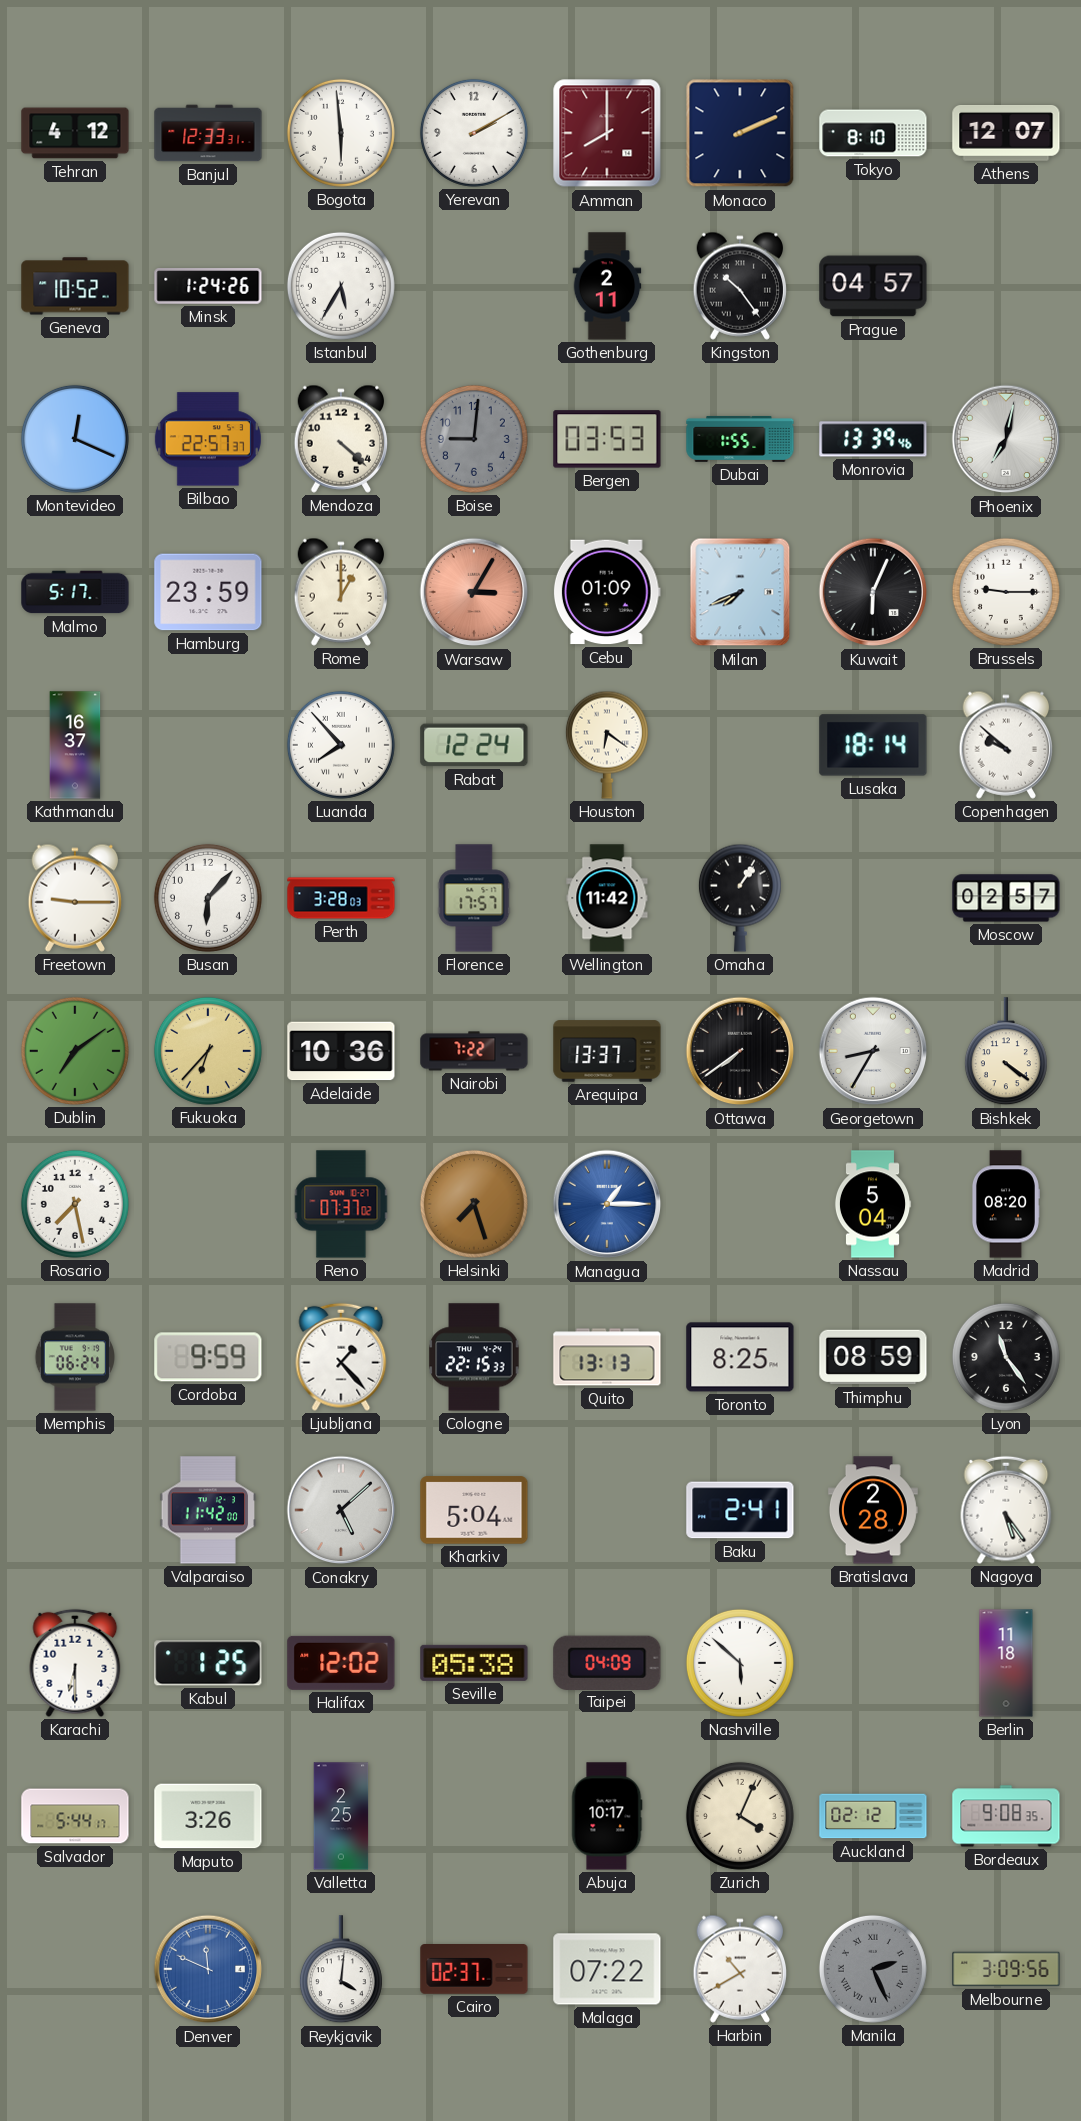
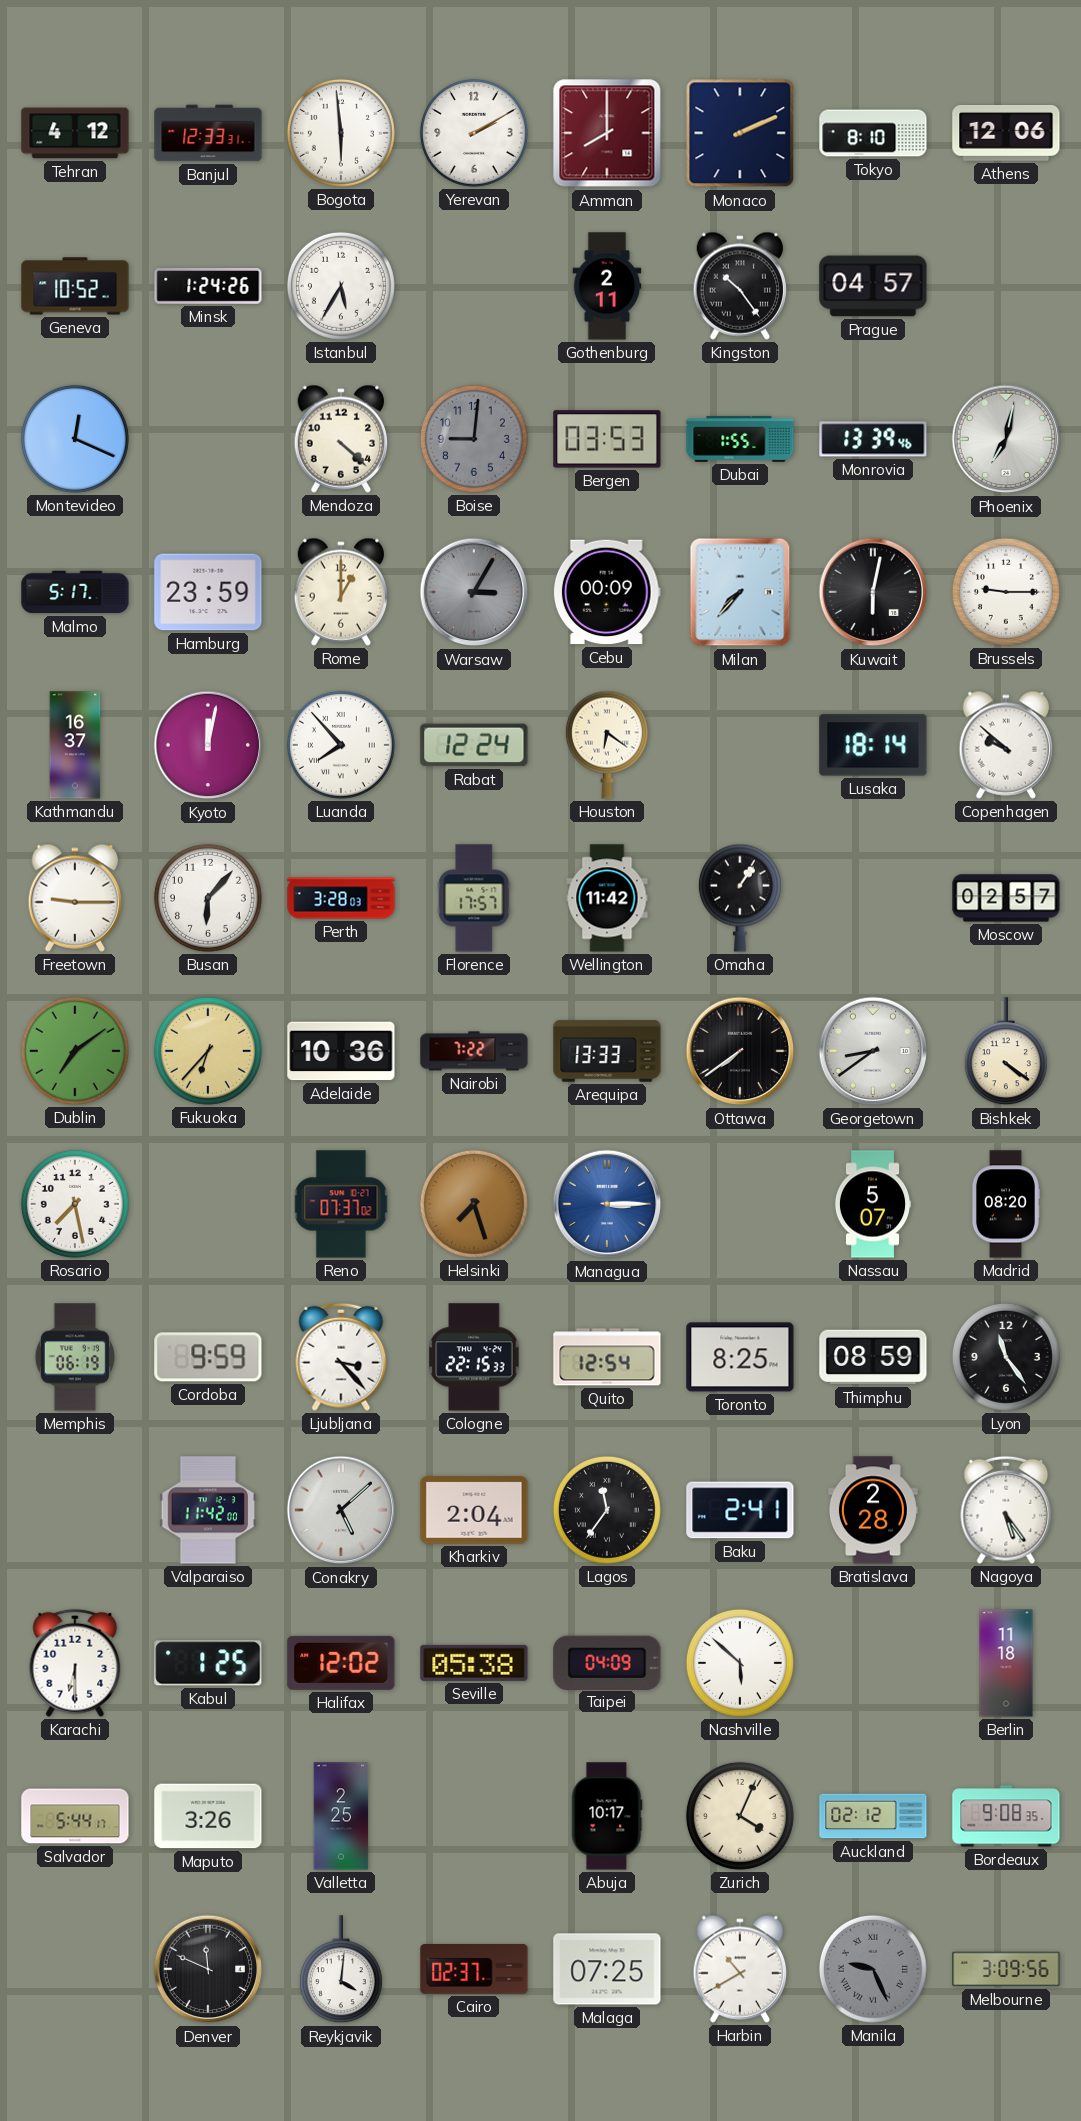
Athens: 12:07 -> 12:06
Bilbao: 22:57 -> none
Warsaw dial: salmon -> grey
Cebu: 01:09 -> 00:09
Milan: 7:41 -> 7:37
Kuwait: 6:04 -> 6:02
Kyoto: none -> 12:02
Arequipa: 13:37 -> 13:33
Georgetown: 8:35 -> 8:39
Managua: 1:15 -> 3:15
Nassau: 5:04 -> 5:07
Memphis: 06:24 -> 06:19
Ljubljana: 1:23 -> 3:23
Quito: 13:13 -> 12:54
Kharkiv: 5:04 -> 2:04
Lagos: none -> 11:36
Denver dial: blue -> black
Malaga: 07:22 -> 07:25
Manila: 2:26 -> 9:26
